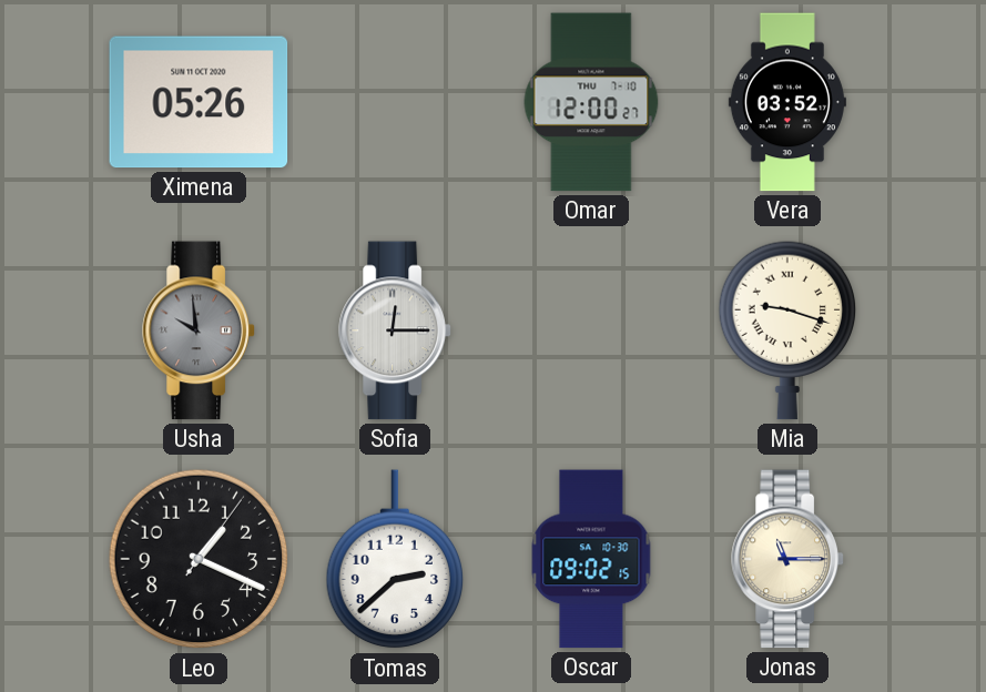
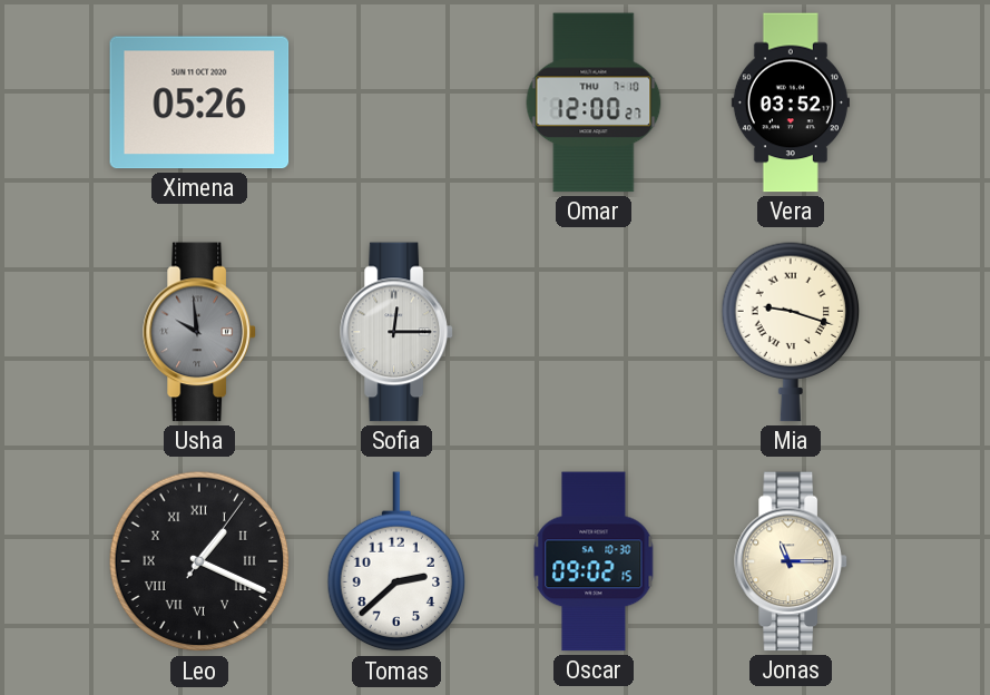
Leo numerals: Arabic -> Roman
